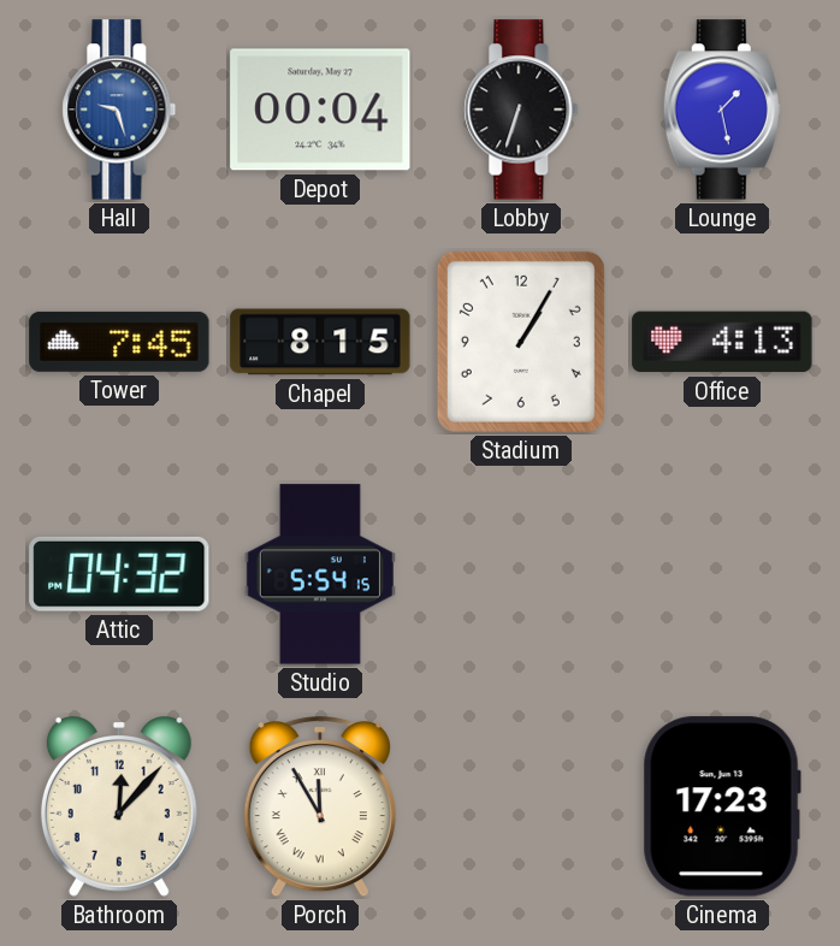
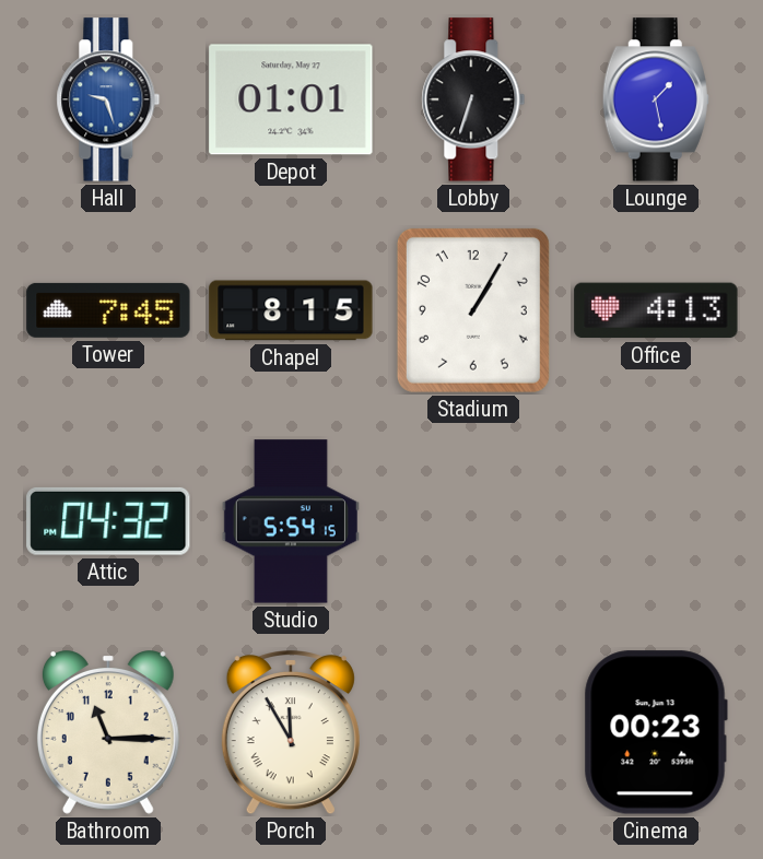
Depot: 00:04 -> 01:01
Bathroom: 12:07 -> 11:15
Cinema: 17:23 -> 00:23
